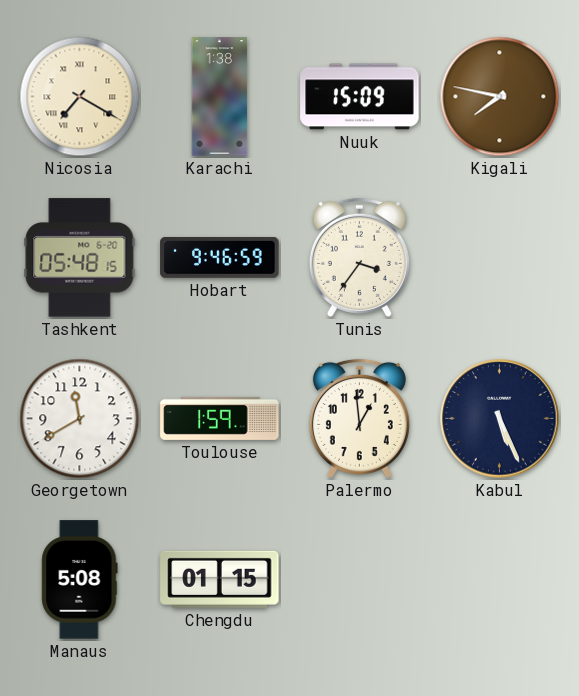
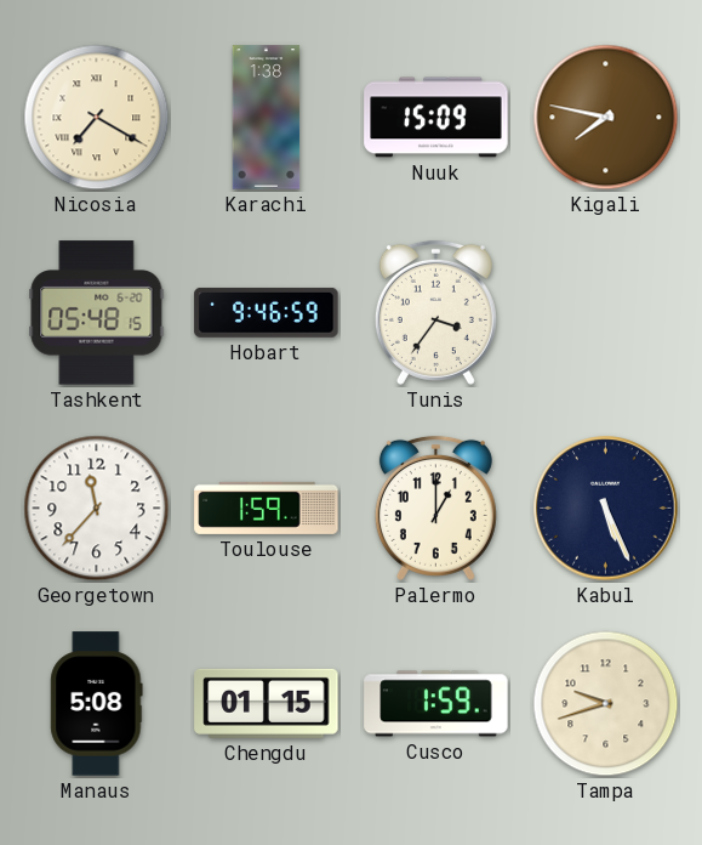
Georgetown: 11:40 -> 11:37
Palermo: 12:59 -> 1:00
Cusco: none -> 1:59
Tampa: none -> 9:42
